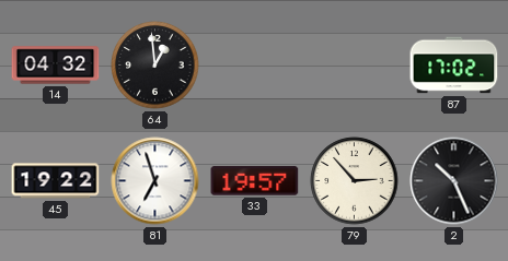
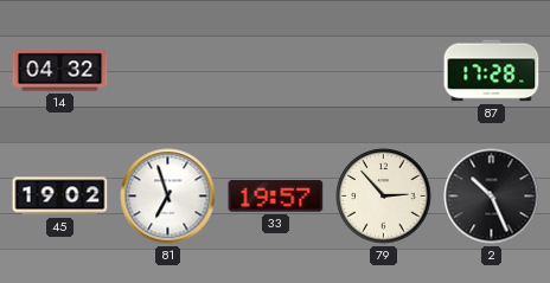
64: 12:59 -> none
87: 17:02 -> 17:28
45: 19:22 -> 19:02
